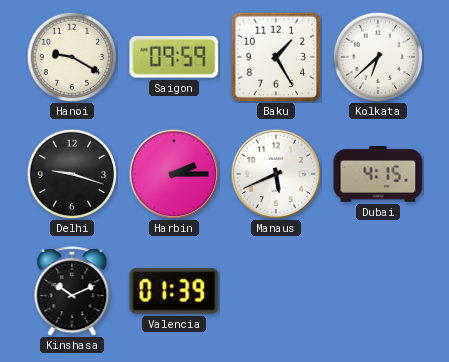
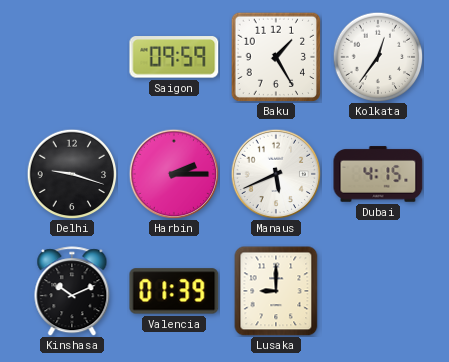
Hanoi: 9:20 -> none
Kolkata: 6:38 -> 12:36
Lusaka: none -> 9:00
